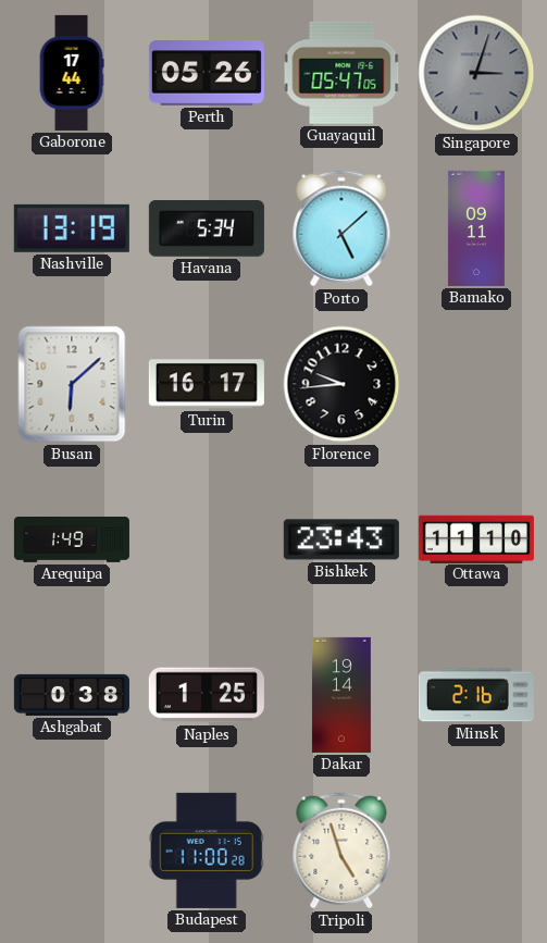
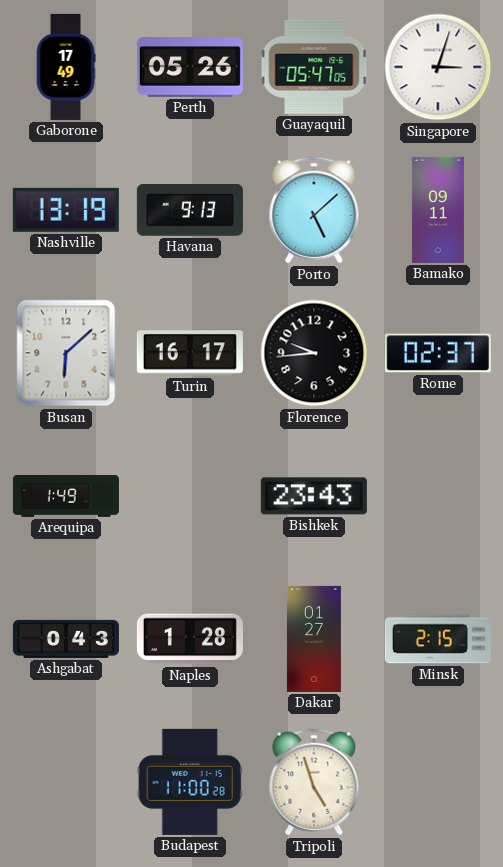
Gaborone: 17:44 -> 17:49
Singapore dial: grey -> white
Havana: 5:34 -> 9:13
Rome: none -> 02:37
Ottawa: 11:10 -> none
Ashgabat: 0:38 -> 0:43
Naples: 1:25 -> 1:28
Dakar: 19:14 -> 01:27
Minsk: 2:16 -> 2:15
